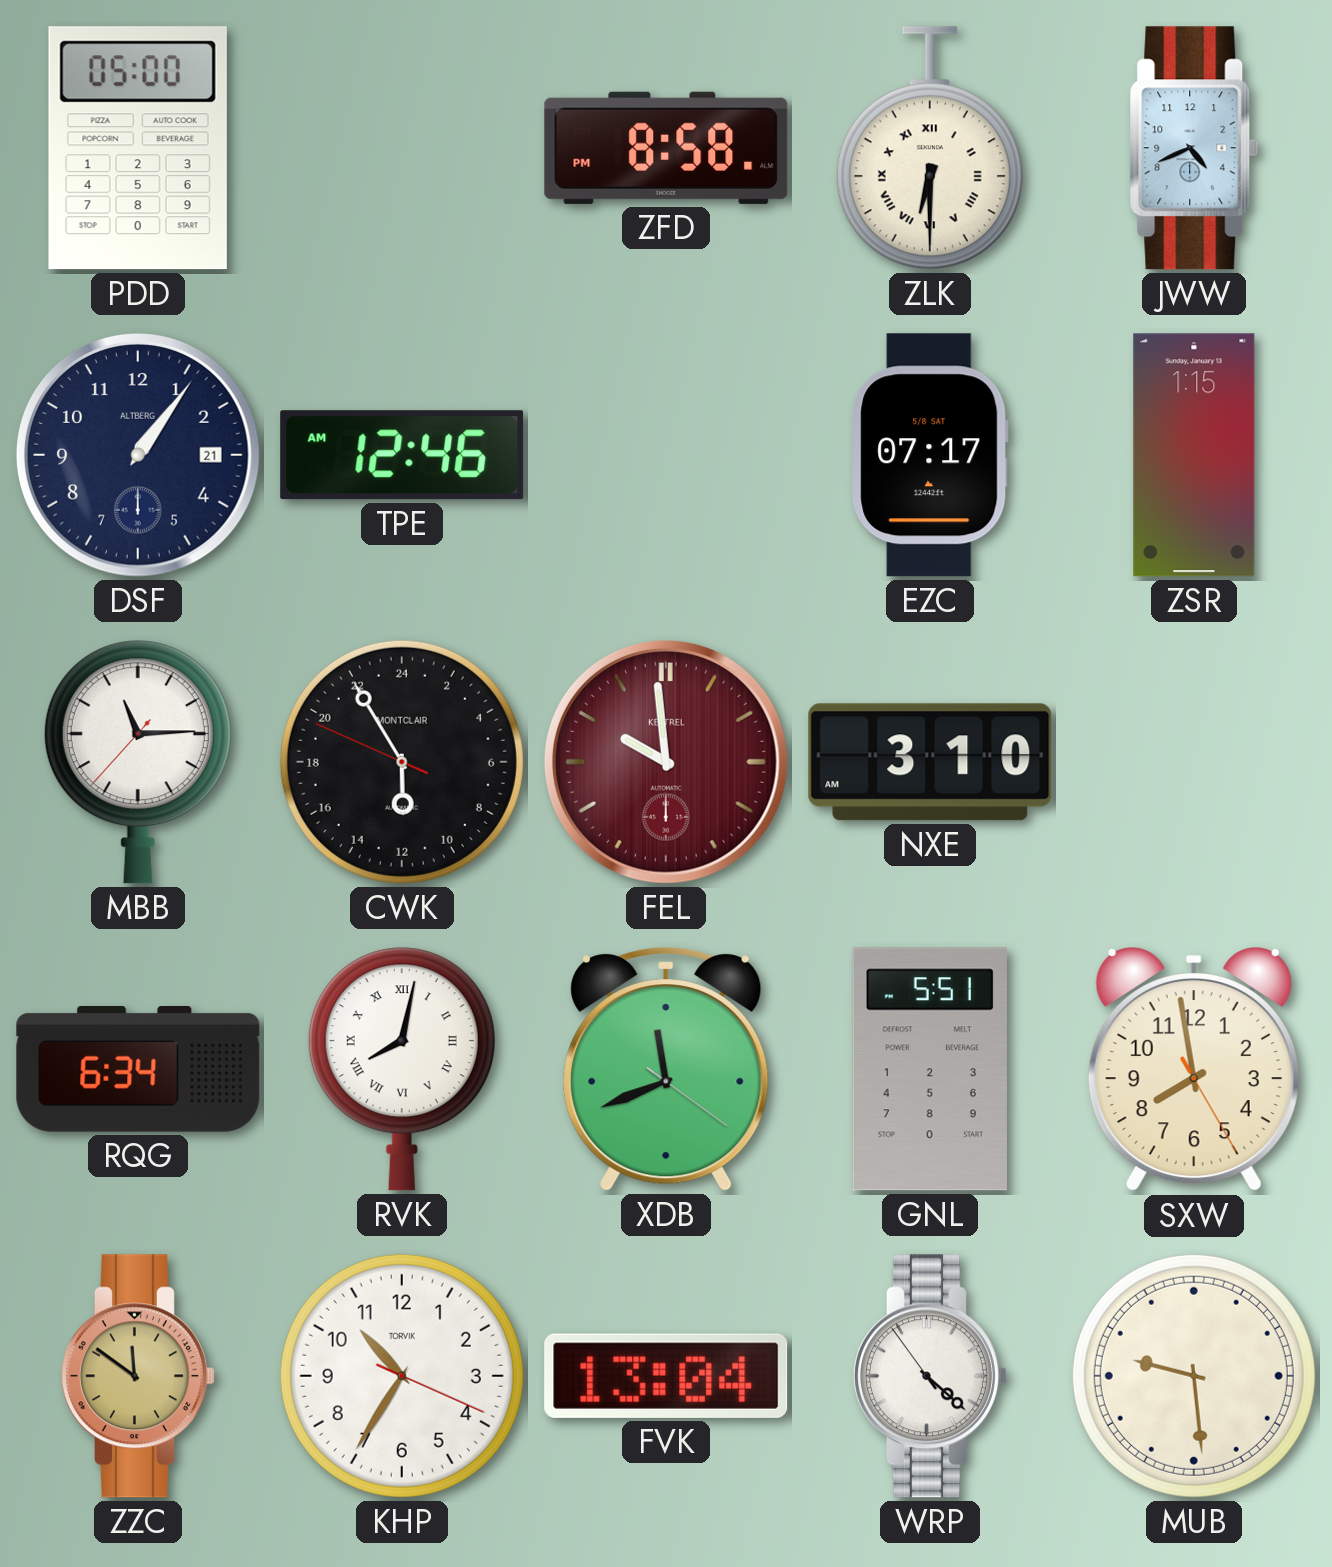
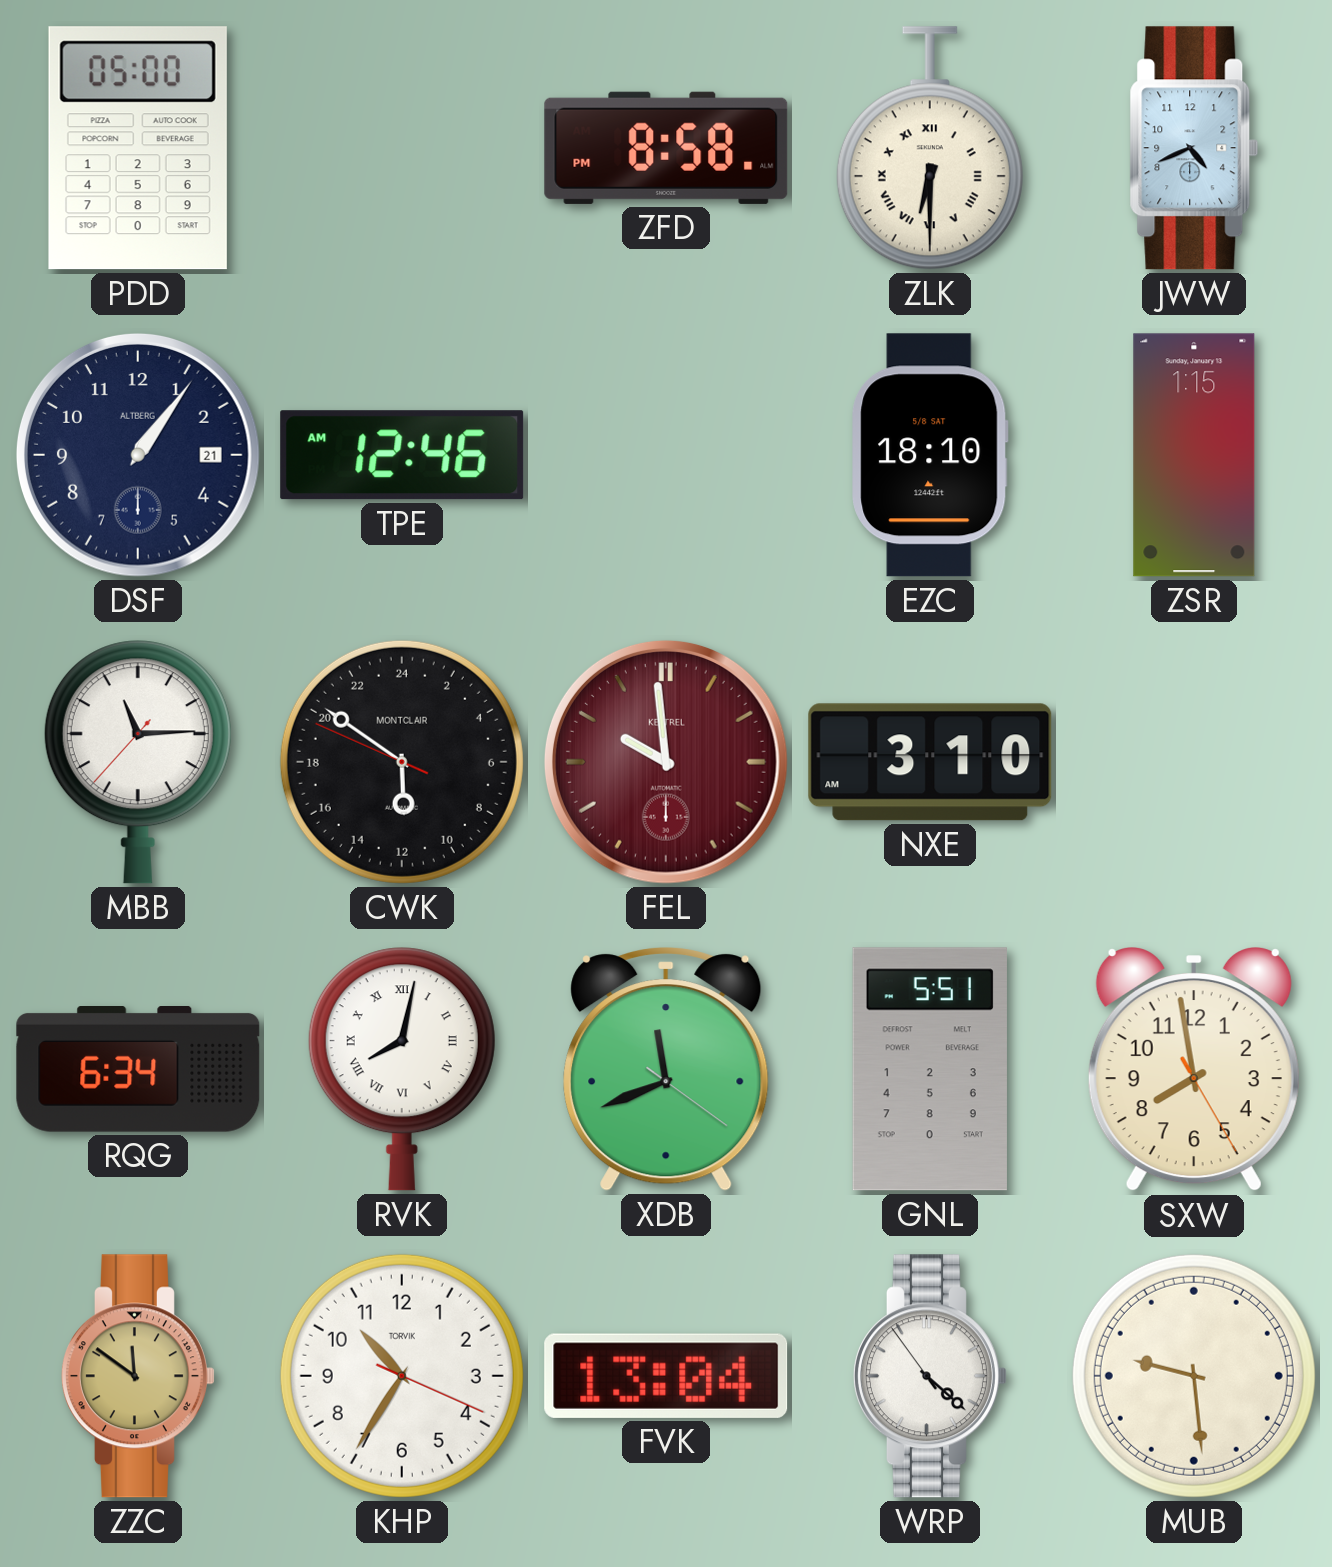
EZC: 07:17 -> 18:10
CWK: 11:54 -> 11:50
